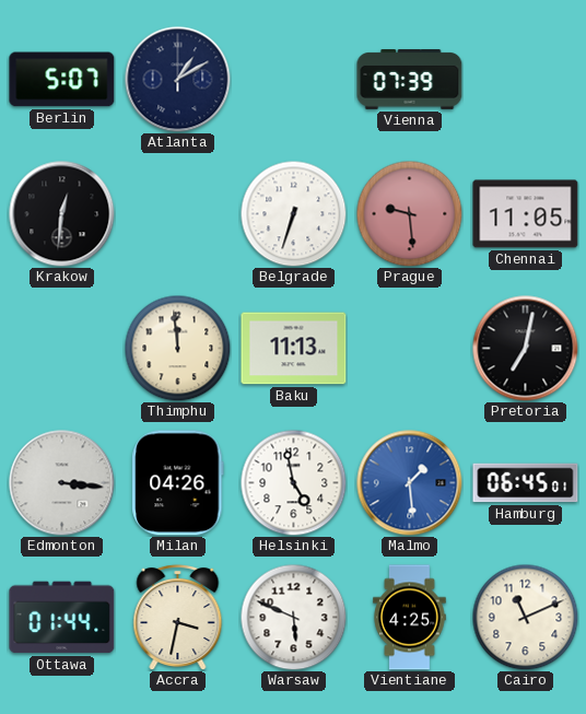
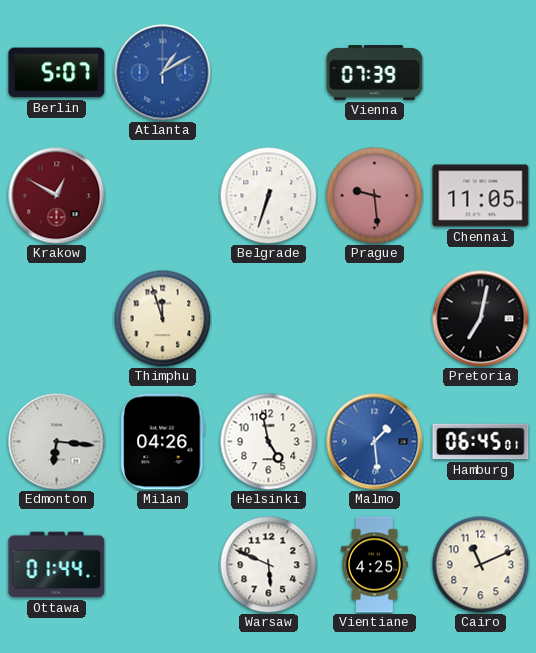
Atlanta dial: navy -> blue
Krakow: 12:31 -> 12:50
Krakow dial: black -> burgundy
Thimphu: 11:59 -> 11:57
Baku: 11:13 -> none
Edmonton: 3:16 -> 6:16
Accra: 3:32 -> none
